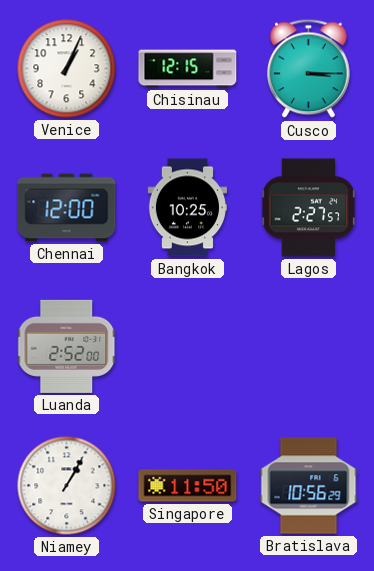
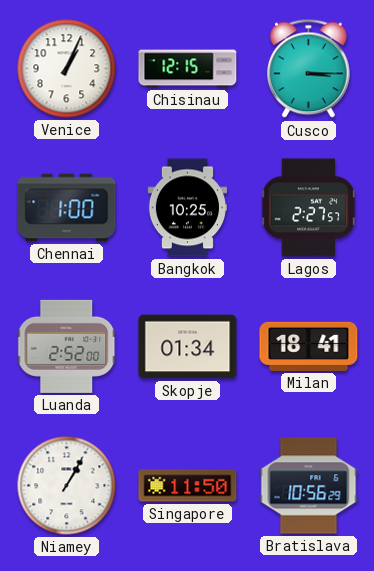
Chennai: 12:00 -> 1:00
Skopje: none -> 01:34
Milan: none -> 18:41
